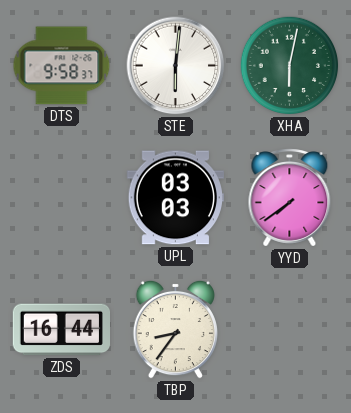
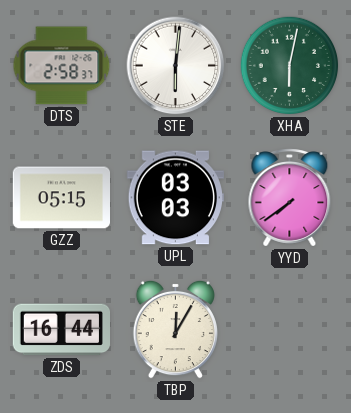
DTS: 9:58 -> 2:58
GZZ: none -> 05:15
TBP: 8:36 -> 12:05
